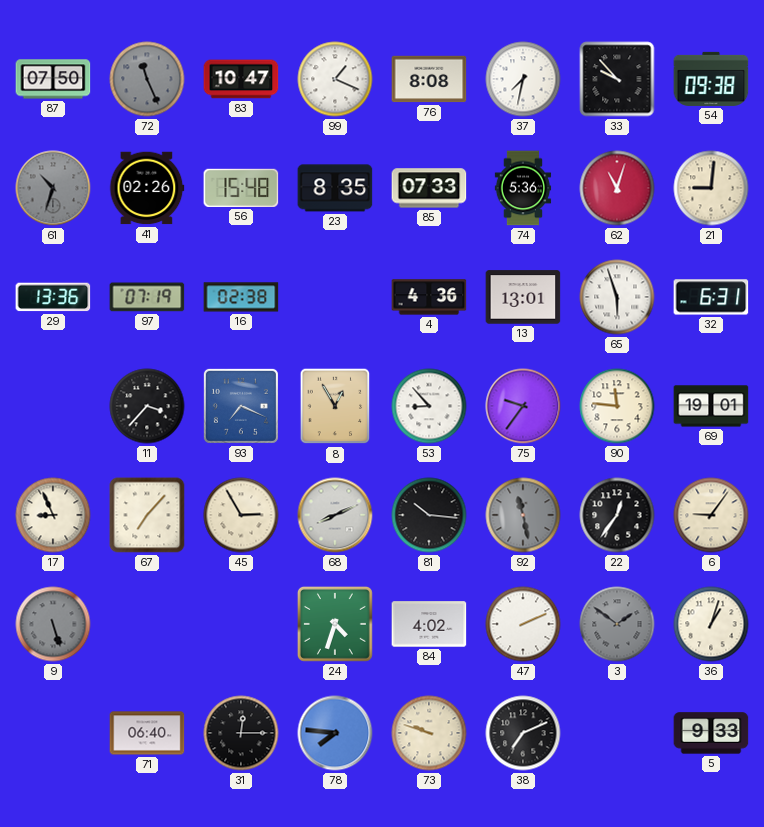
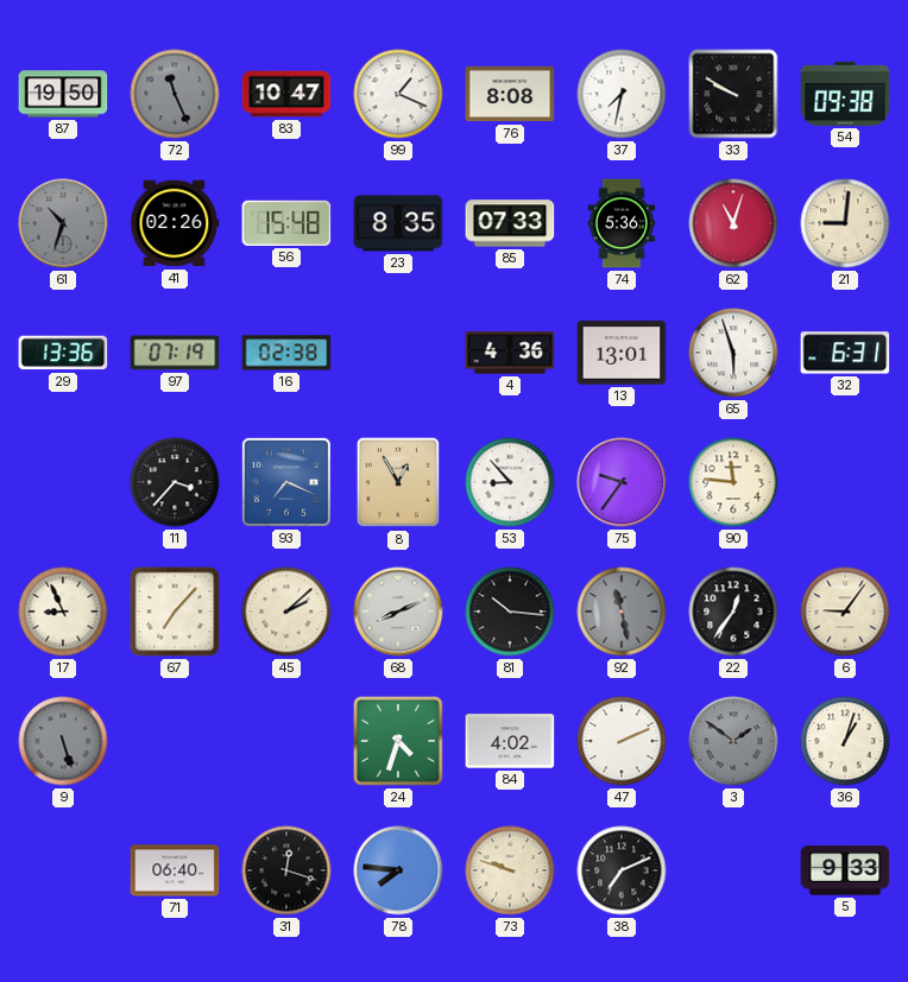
87: 07:50 -> 19:50
33: 9:53 -> 9:50
69: 19:01 -> none
45: 2:55 -> 2:08
31: 12:15 -> 12:18
